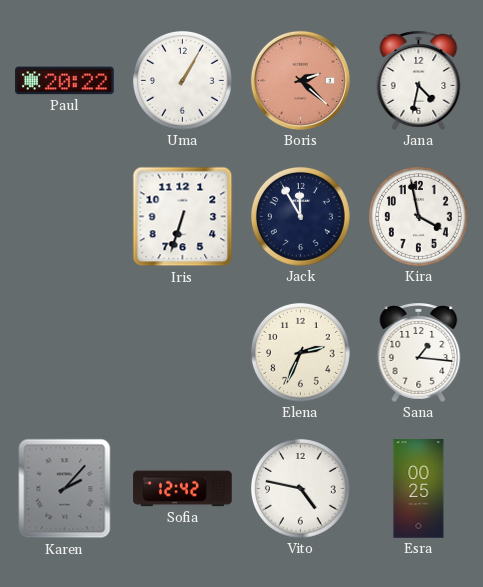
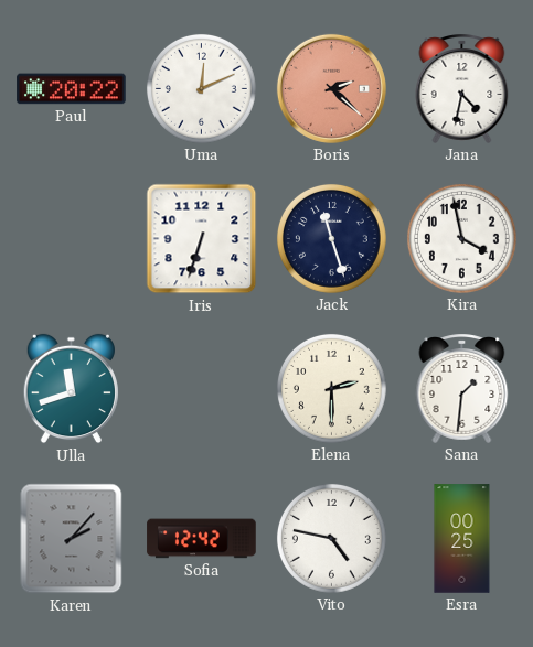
Uma: 1:05 -> 12:11
Jack: 11:55 -> 11:27
Ulla: none -> 11:42
Elena: 2:34 -> 2:30
Sana: 1:16 -> 1:31
